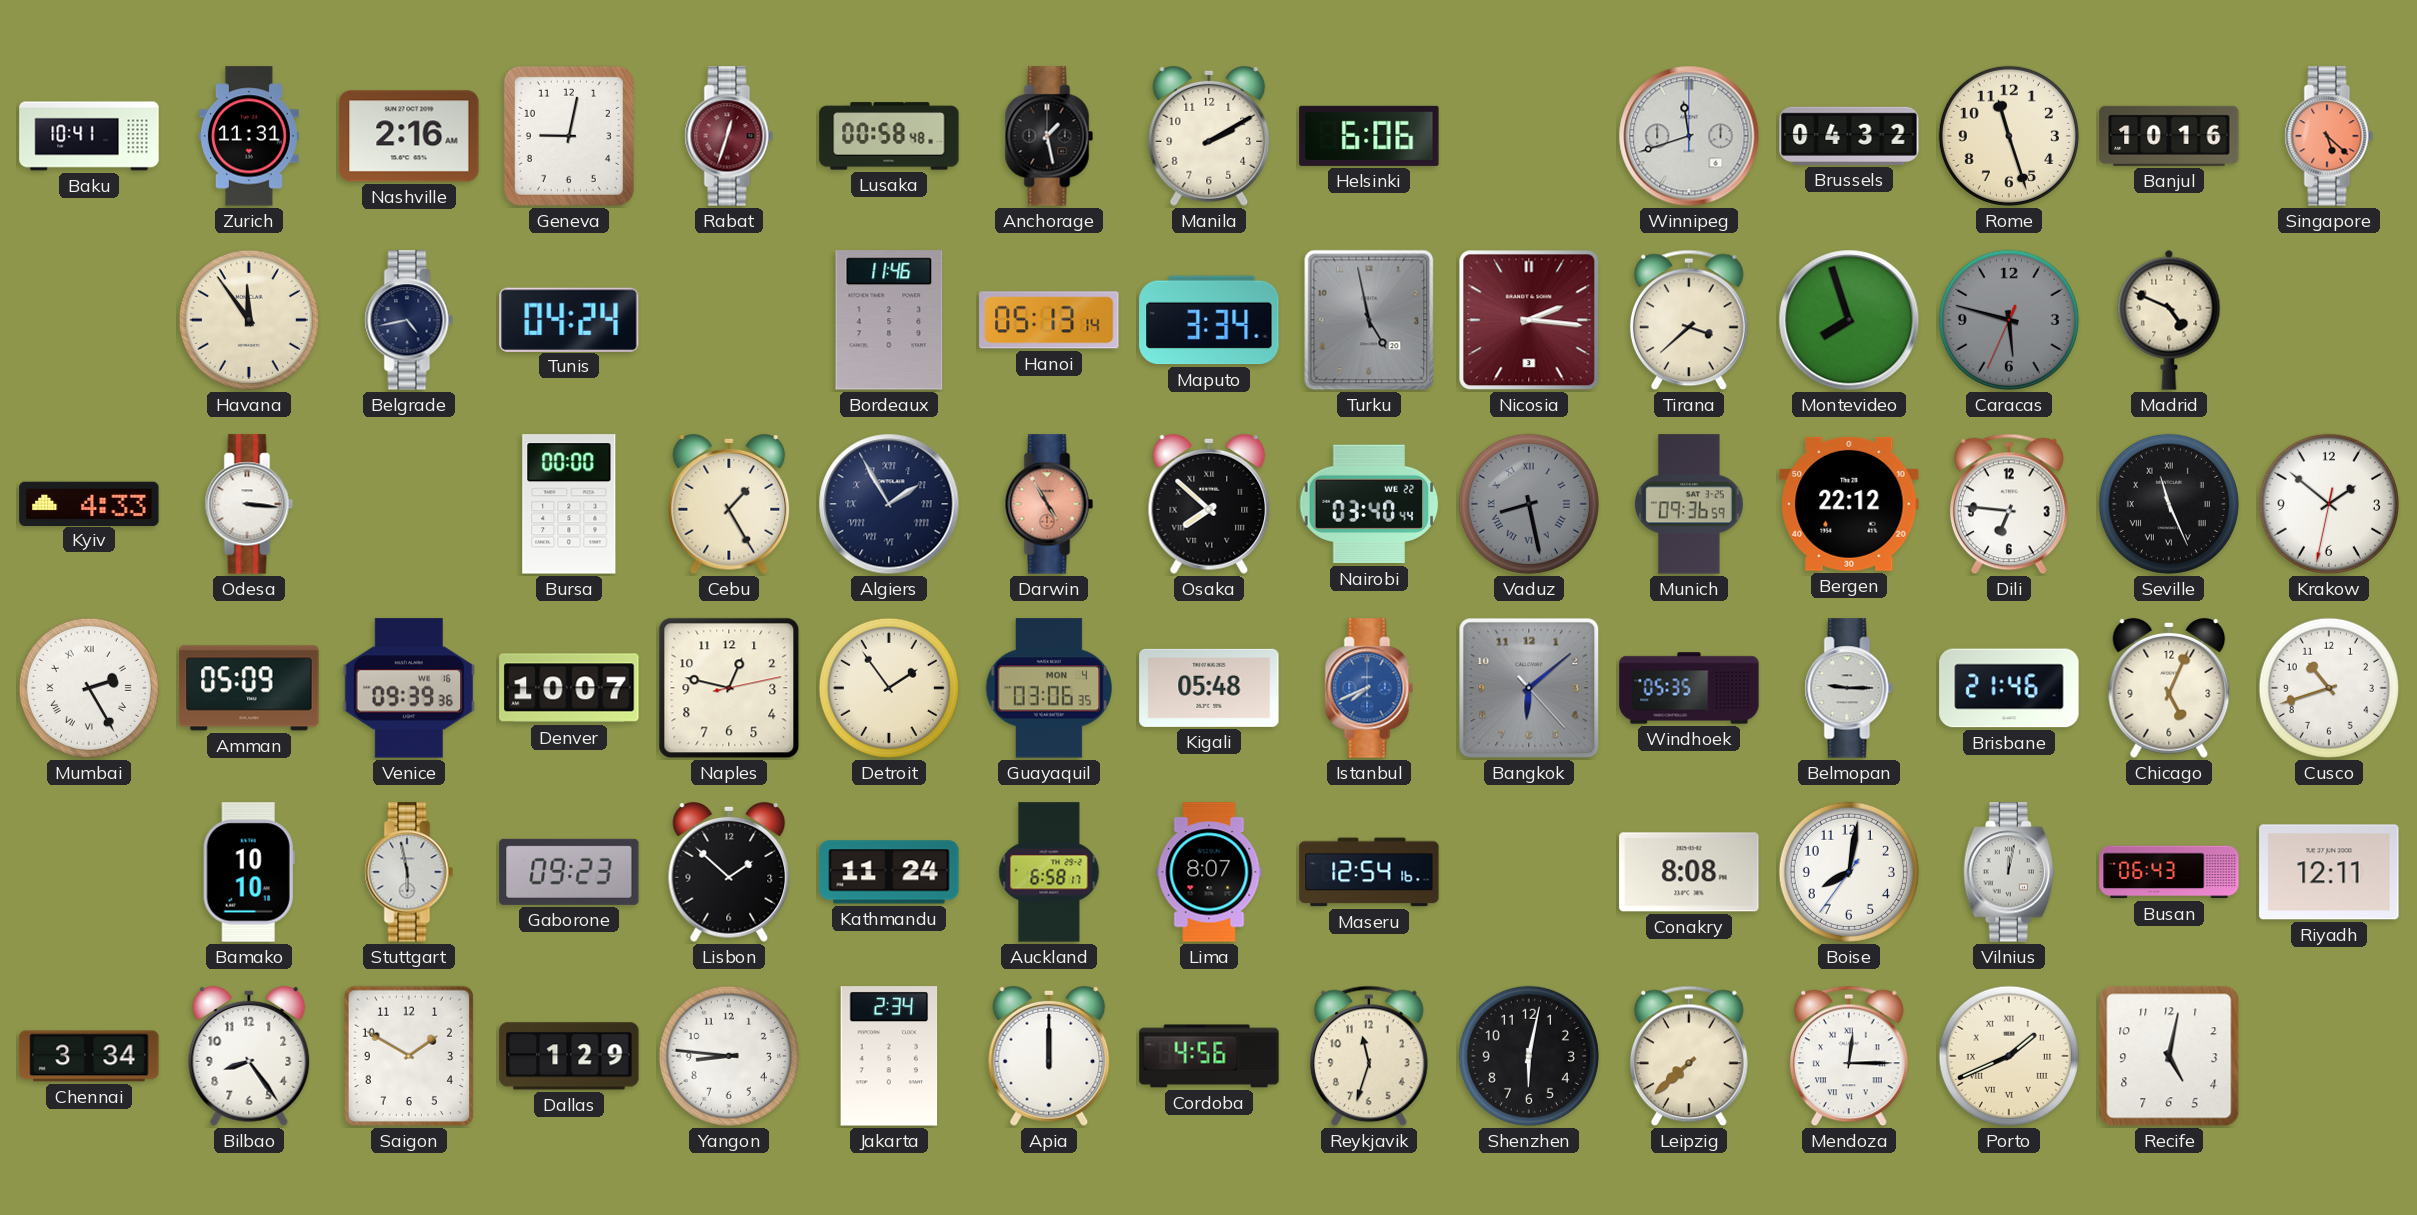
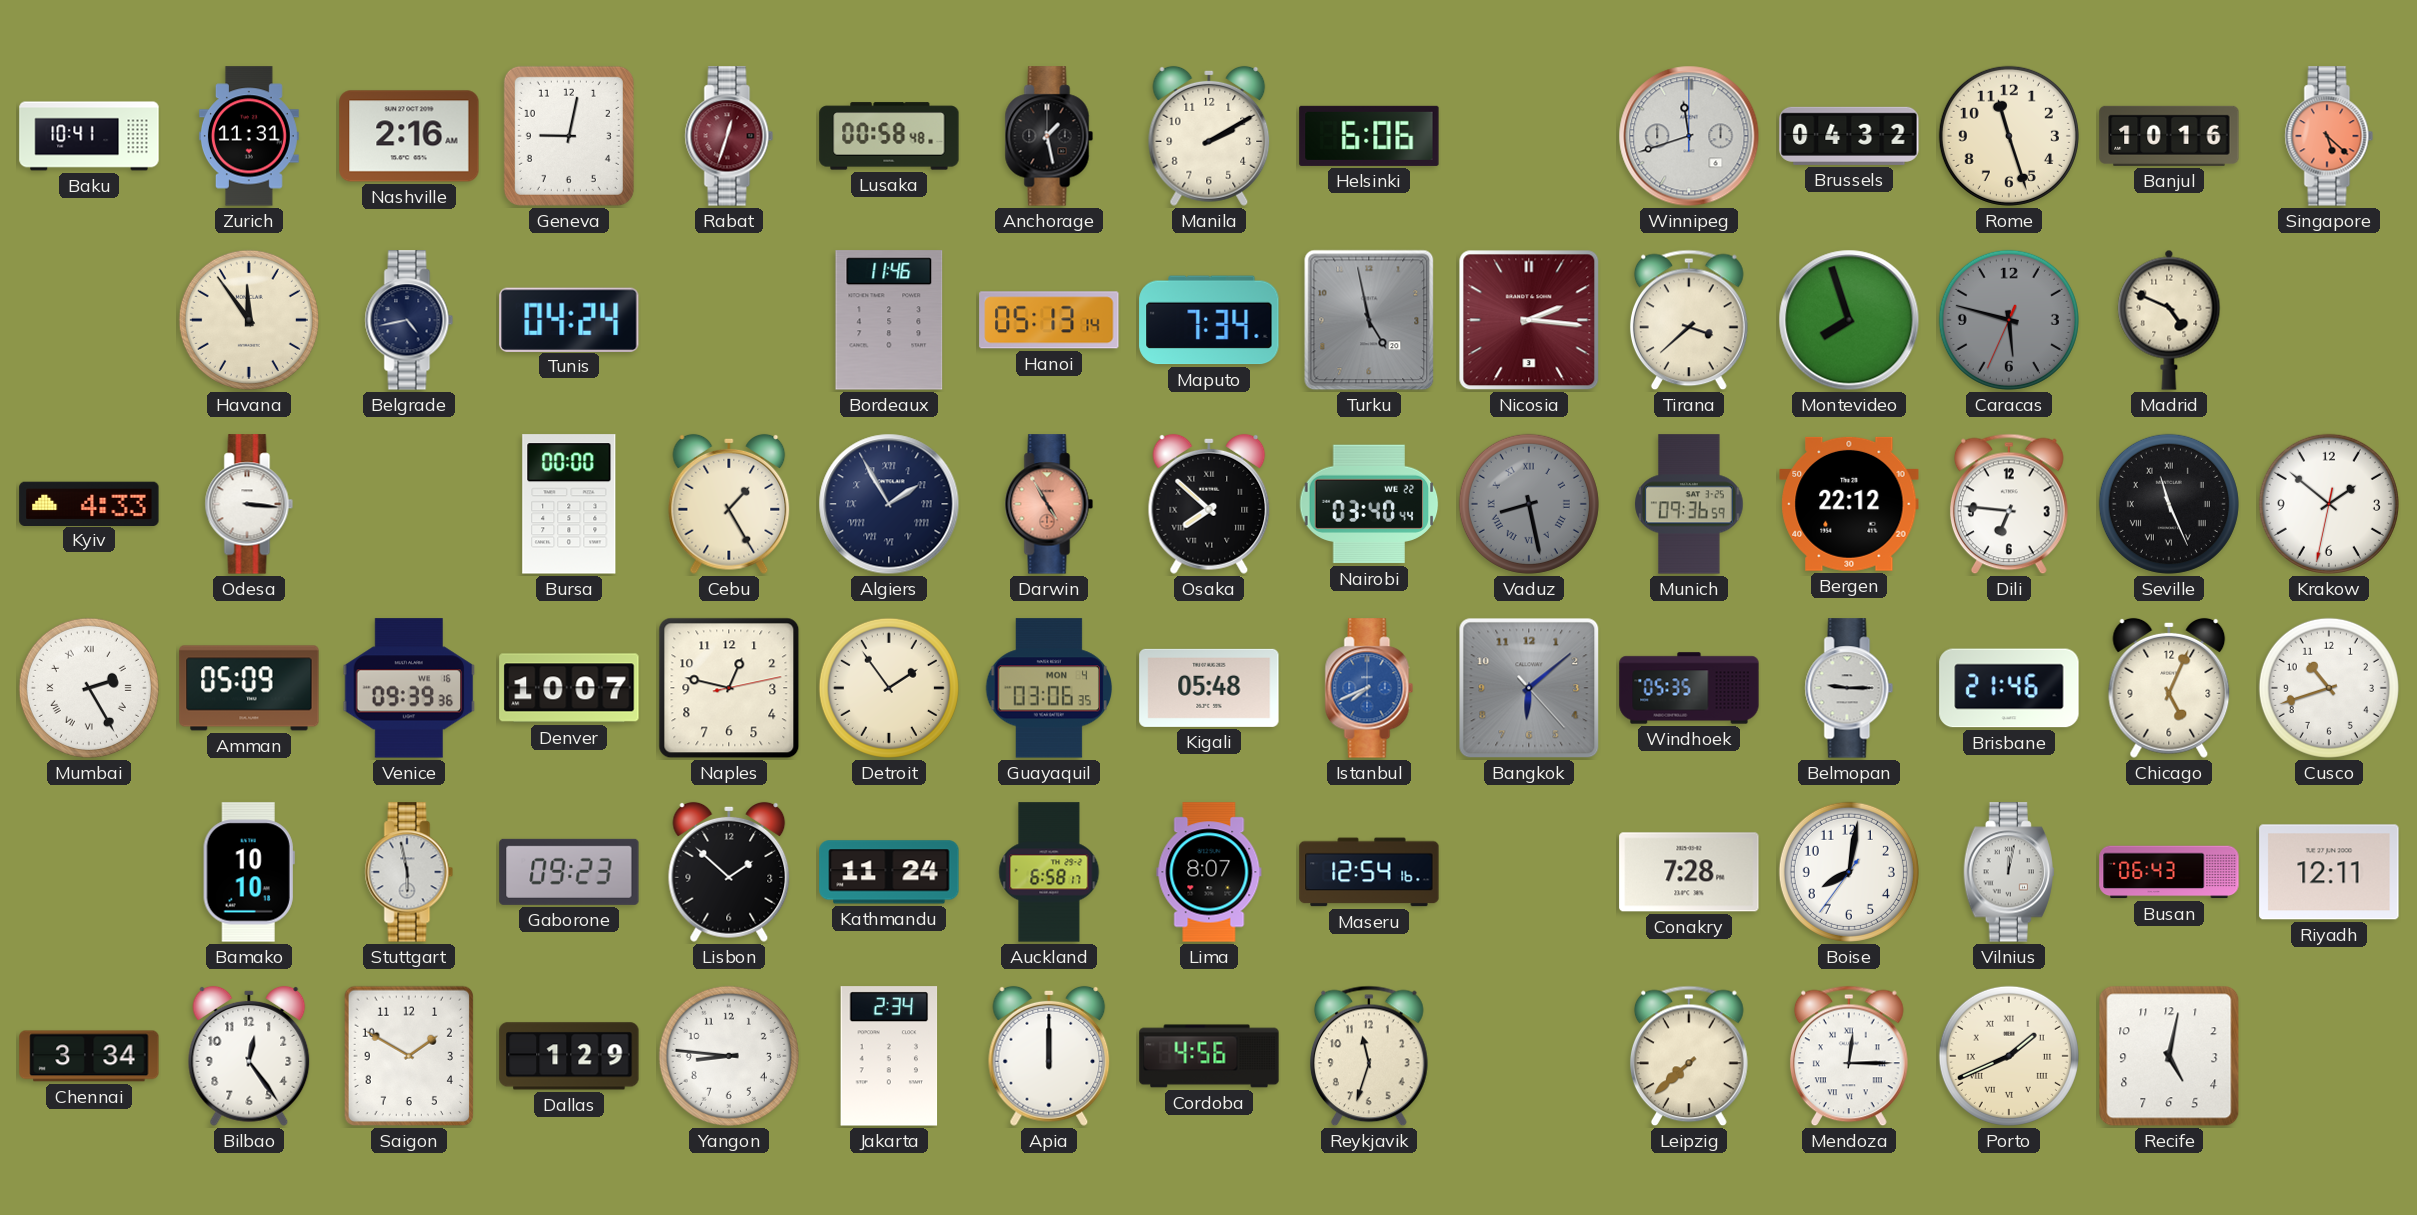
Maputo: 3:34 -> 7:34
Conakry: 8:08 -> 7:28
Bilbao: 8:24 -> 12:24
Shenzhen: 6:02 -> none
